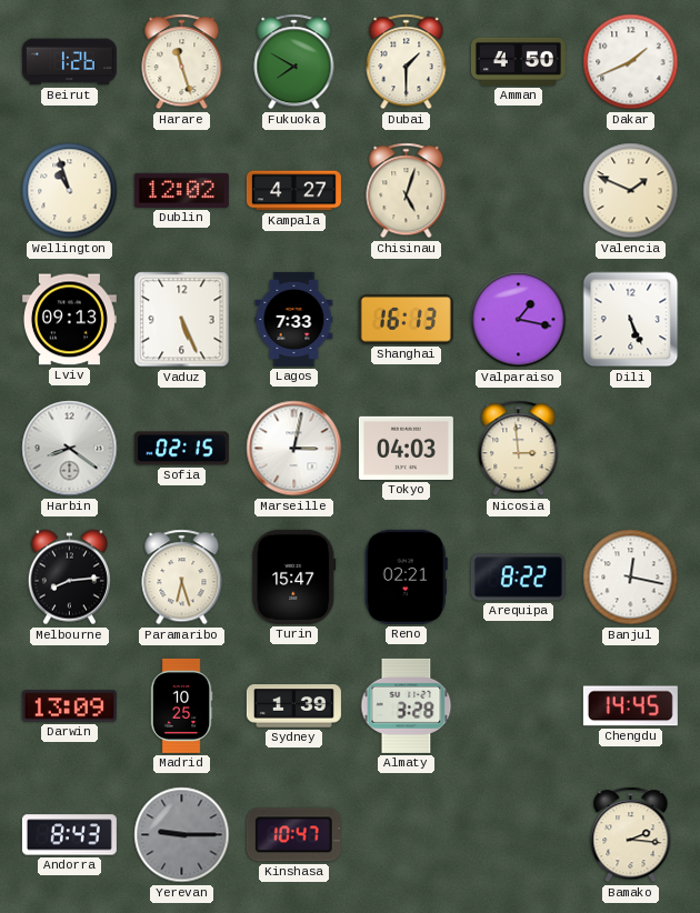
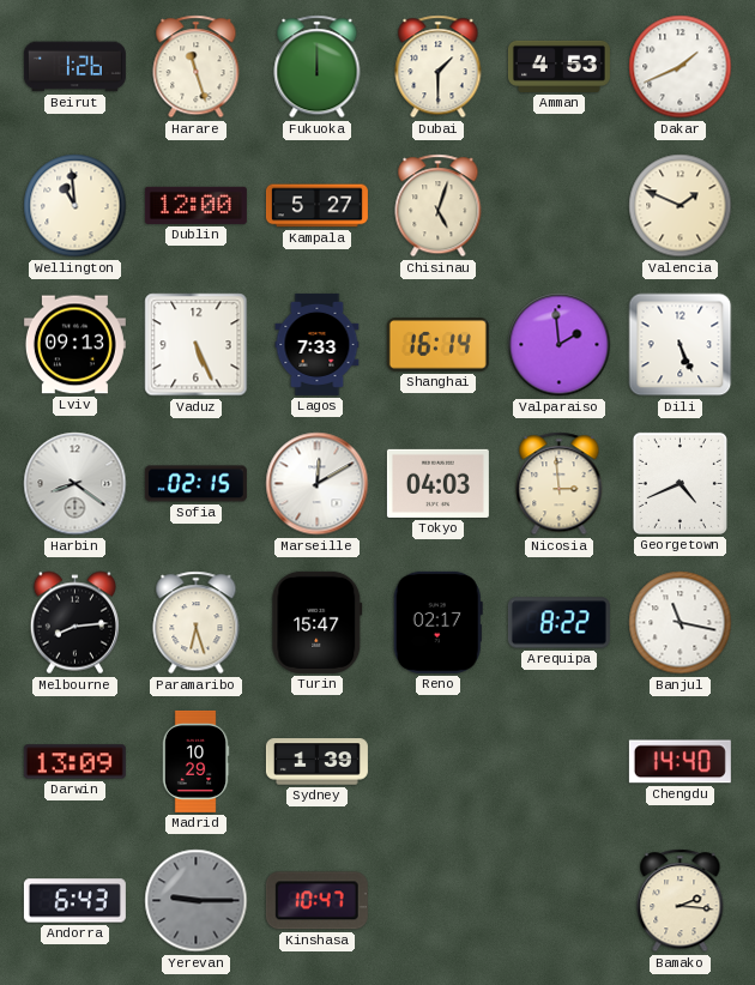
Fukuoka: 7:50 -> 12:00
Amman: 4:50 -> 4:53
Wellington: 10:57 -> 10:59
Dublin: 12:02 -> 12:00
Kampala: 4:27 -> 5:27
Shanghai: 16:13 -> 16:14
Valparaiso: 1:17 -> 1:59
Marseille: 3:02 -> 12:10
Georgetown: none -> 4:41
Reno: 02:21 -> 02:17
Banjul: 12:17 -> 11:17
Madrid: 10:25 -> 10:29
Almaty: 3:28 -> none
Chengdu: 14:45 -> 14:40
Andorra: 8:43 -> 6:43
